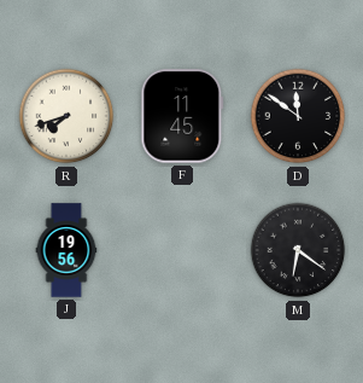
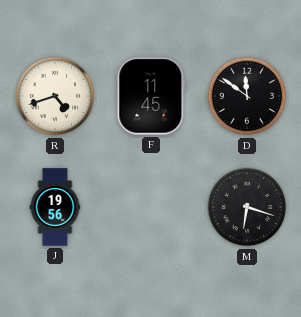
R: 7:42 -> 4:42
M: 6:21 -> 6:18
